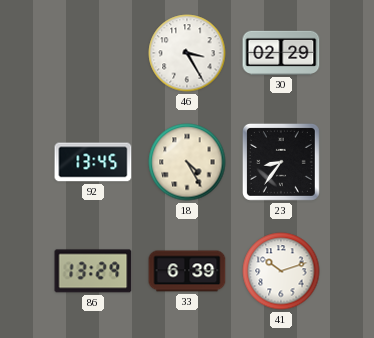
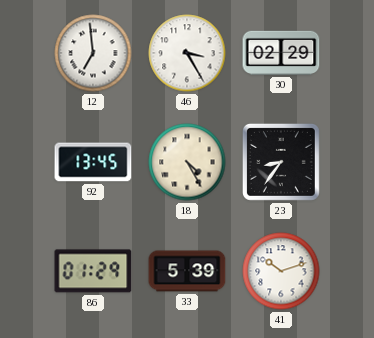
12: none -> 6:59
86: 13:29 -> 01:29
33: 6:39 -> 5:39
